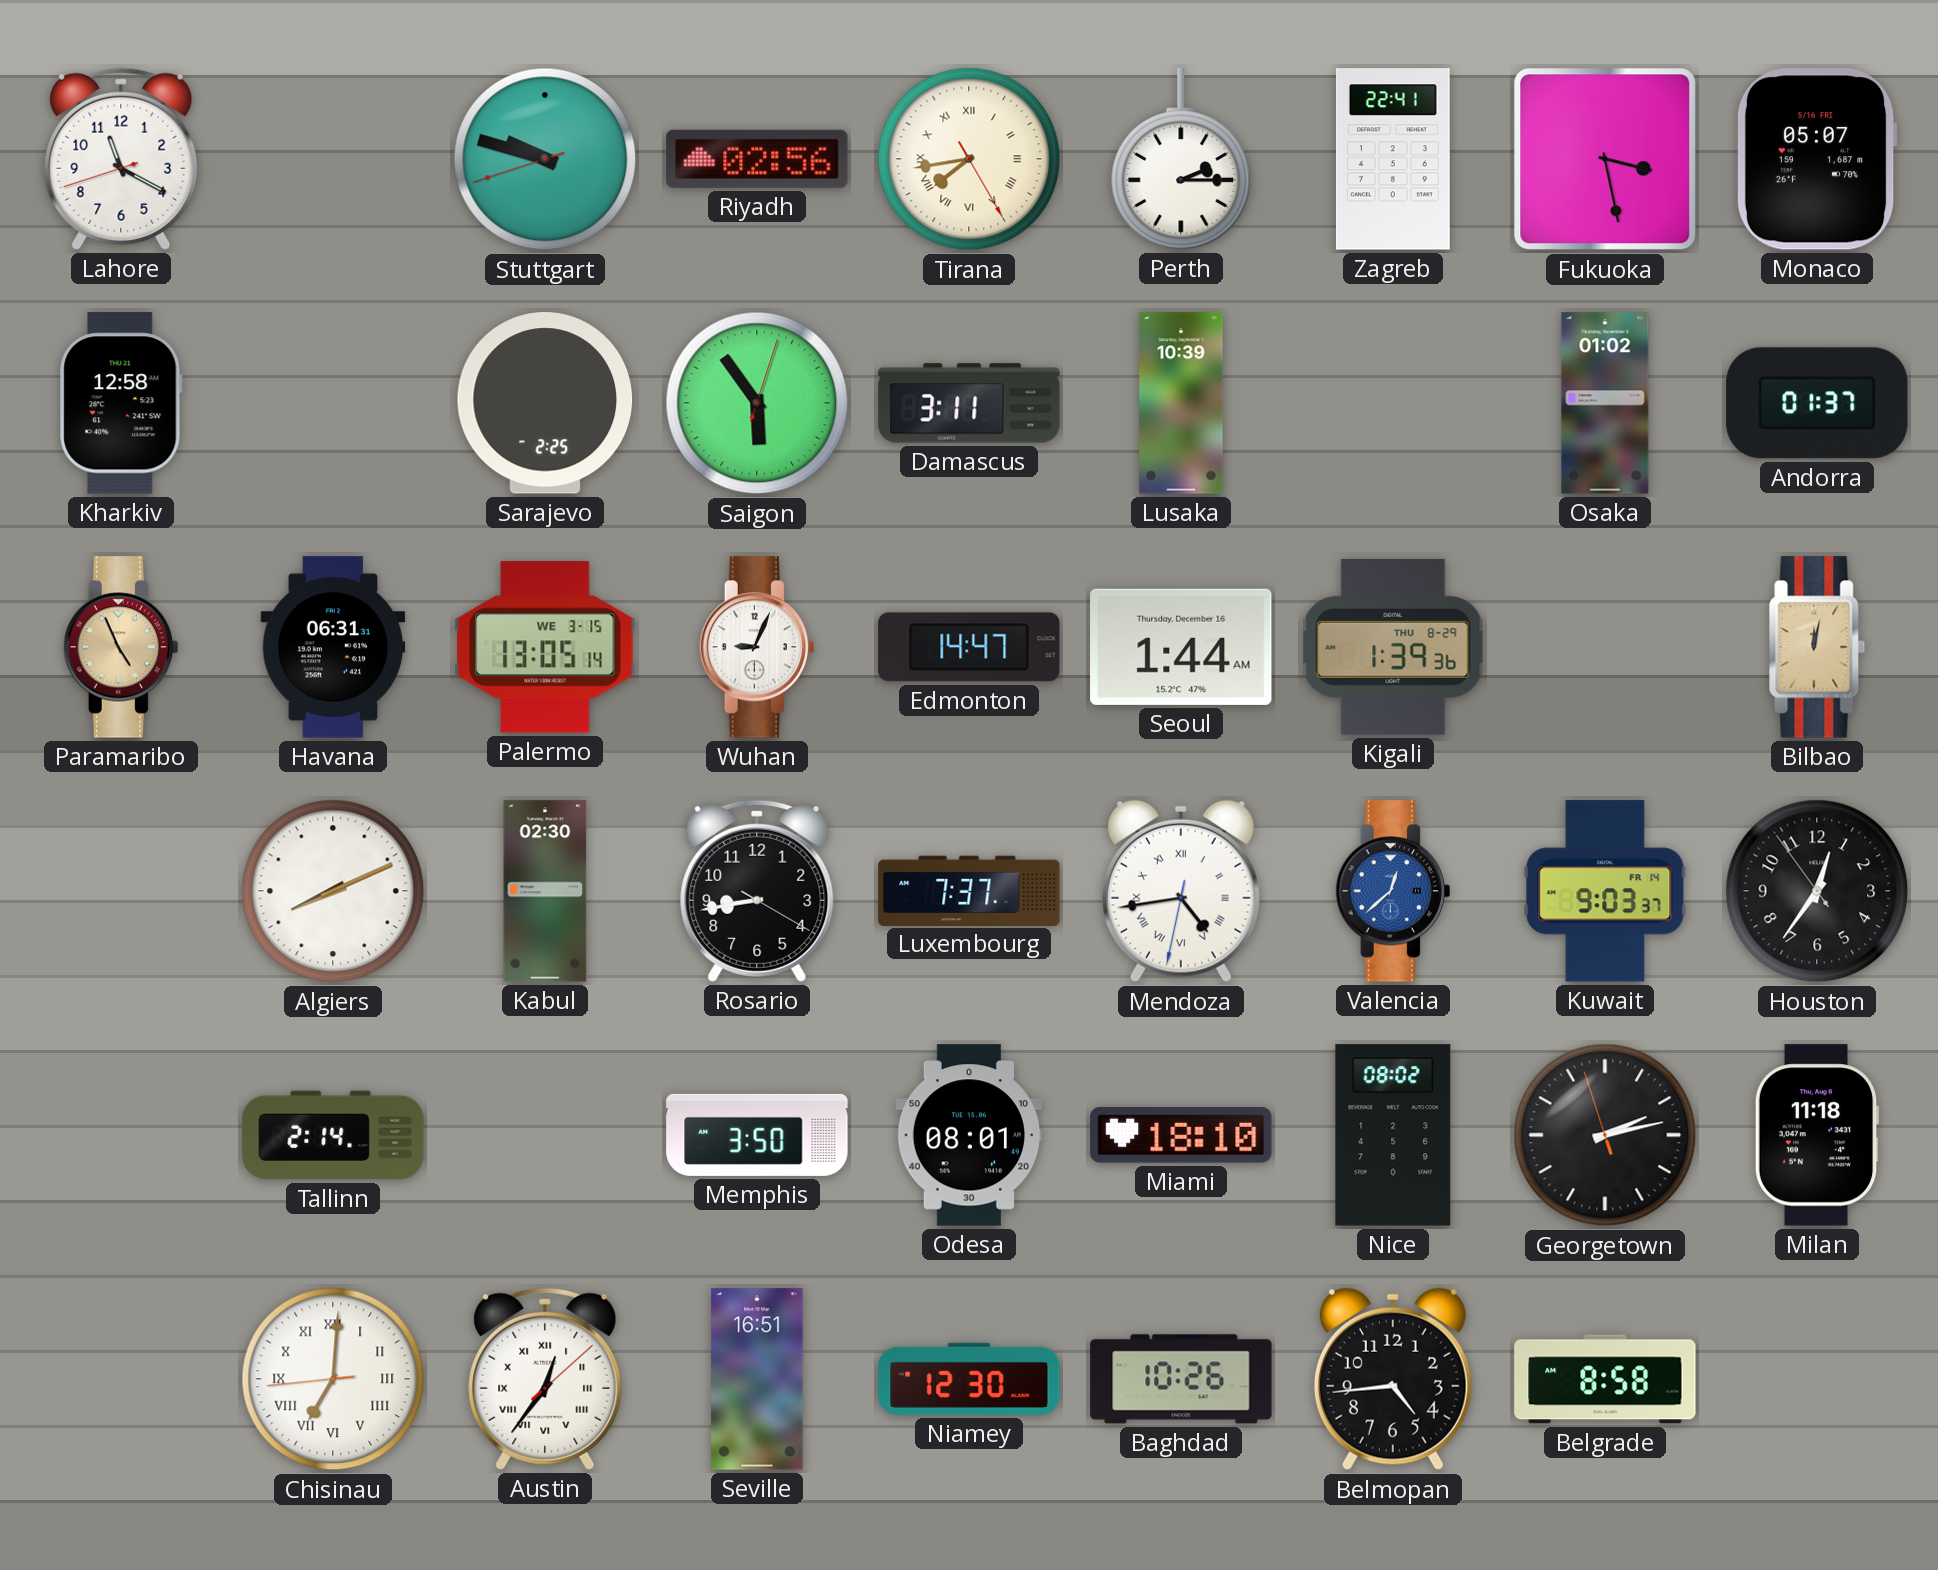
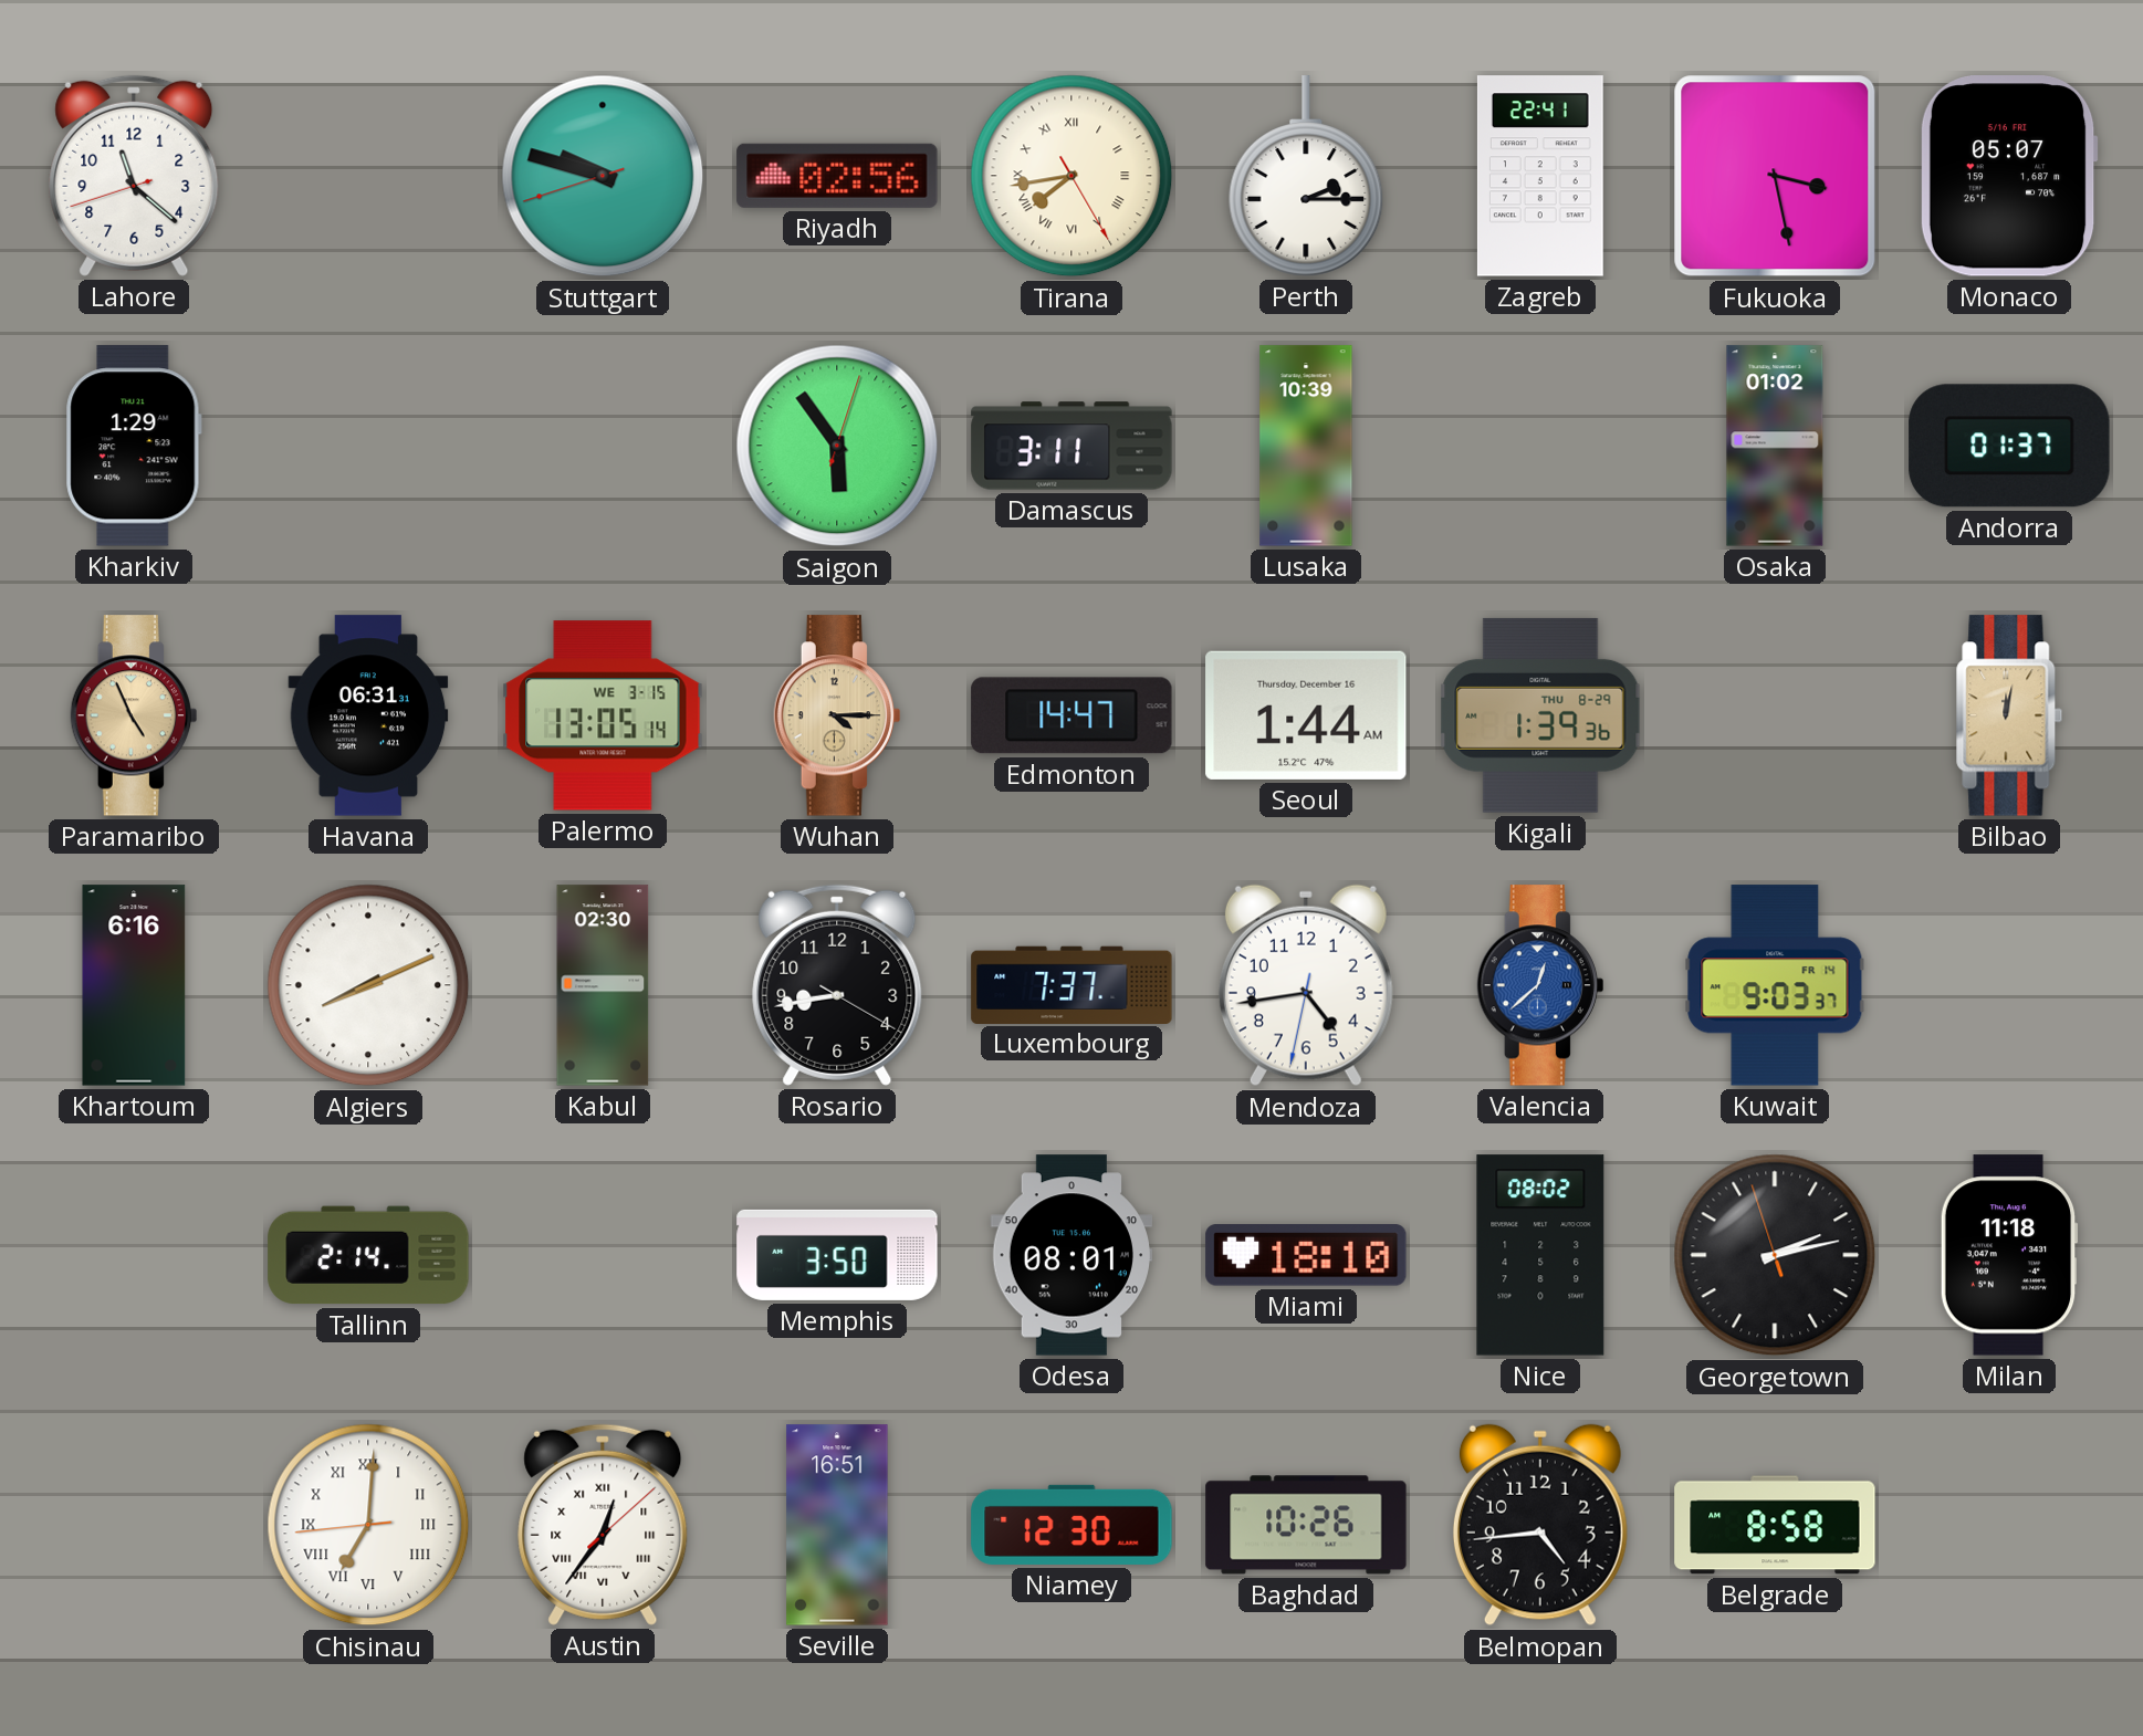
Lahore: 11:19 -> 11:21
Kharkiv: 12:58 -> 1:29
Sarajevo: 2:25 -> none
Wuhan: 9:04 -> 4:15
Wuhan dial: white -> champagne
Khartoum: none -> 6:16
Mendoza numerals: Roman -> Arabic
Houston: 12:35 -> none
